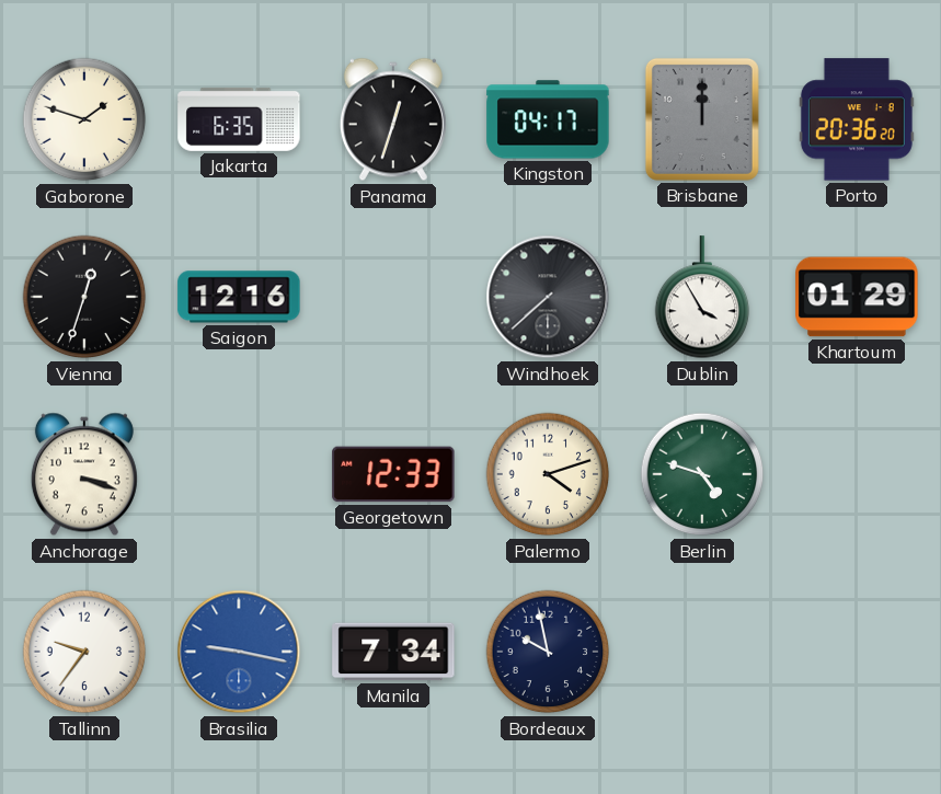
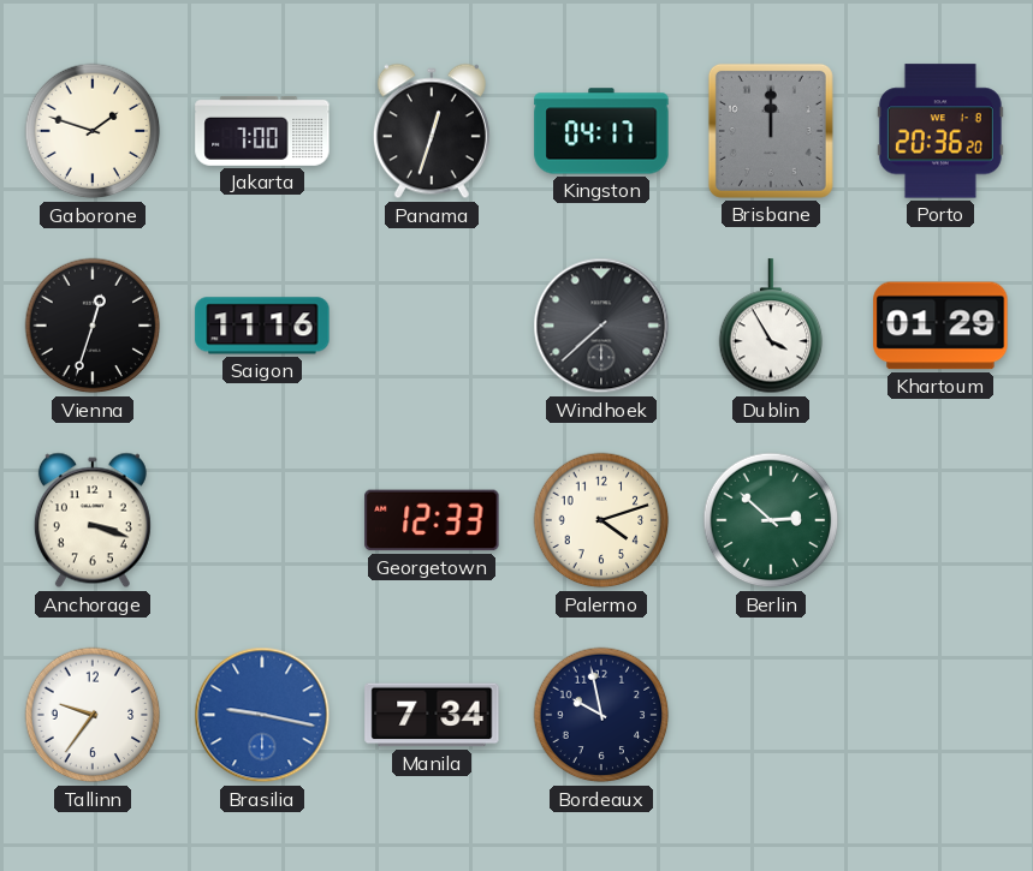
Jakarta: 6:35 -> 7:00
Saigon: 12:16 -> 11:16
Berlin: 4:48 -> 2:52
